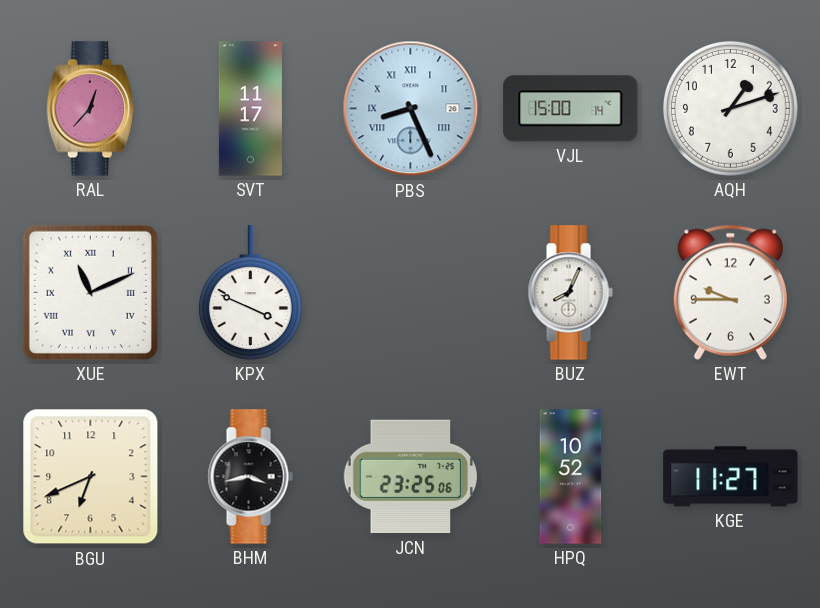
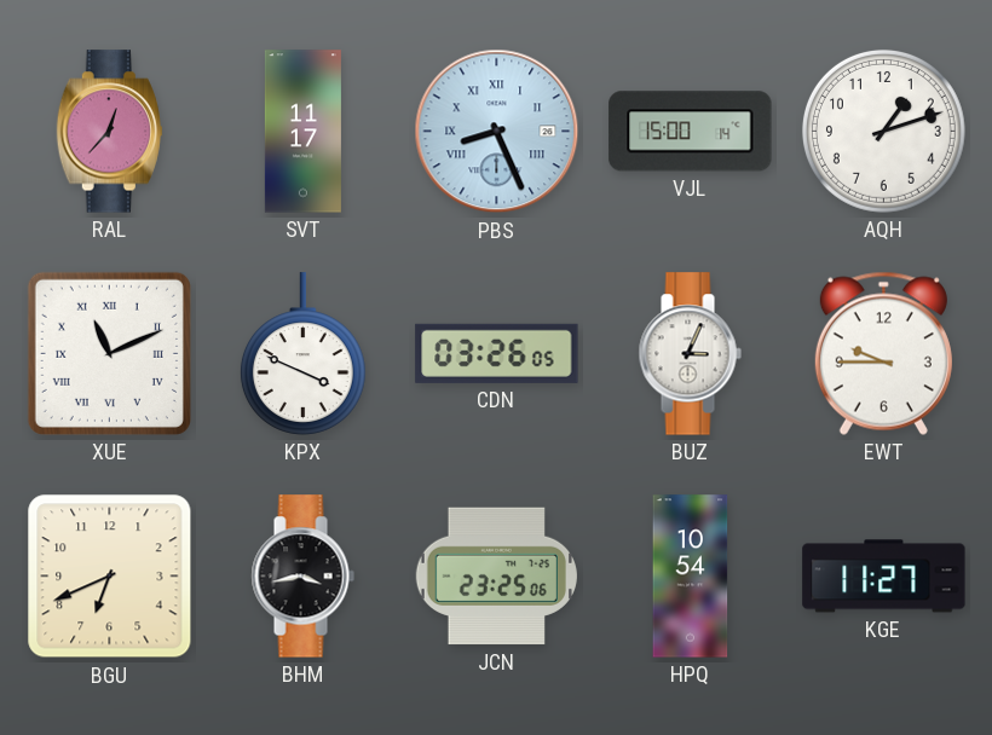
CDN: none -> 03:26
BUZ: 8:04 -> 3:04
HPQ: 10:52 -> 10:54
